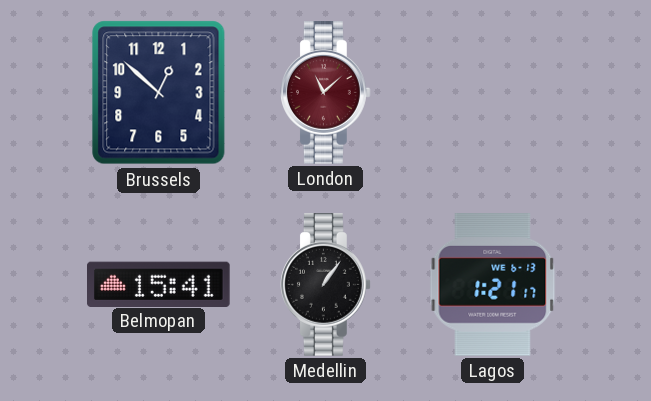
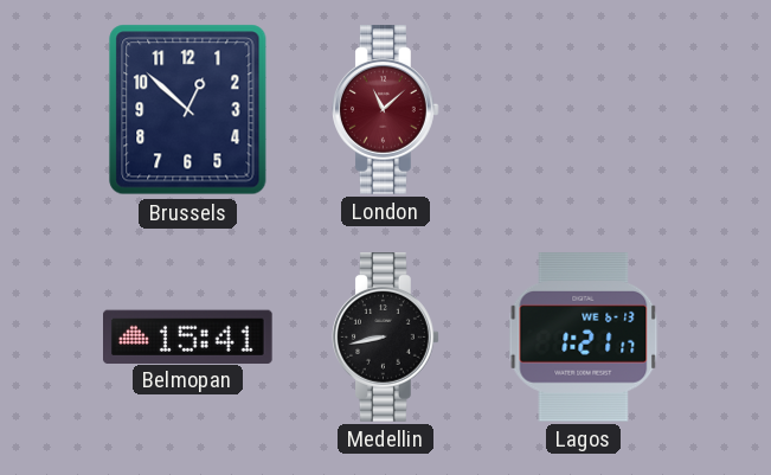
Medellin: 1:06 -> 8:43
